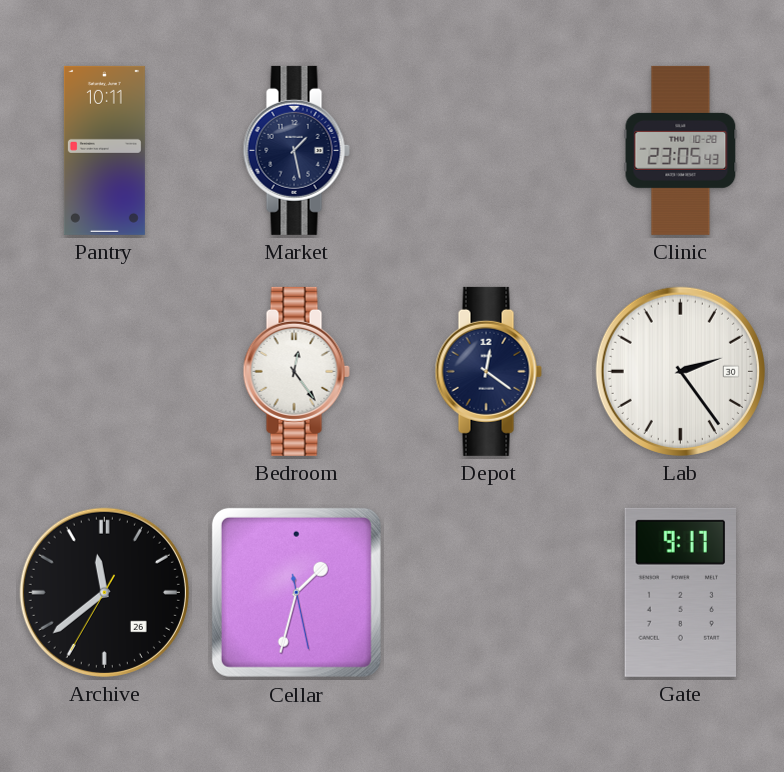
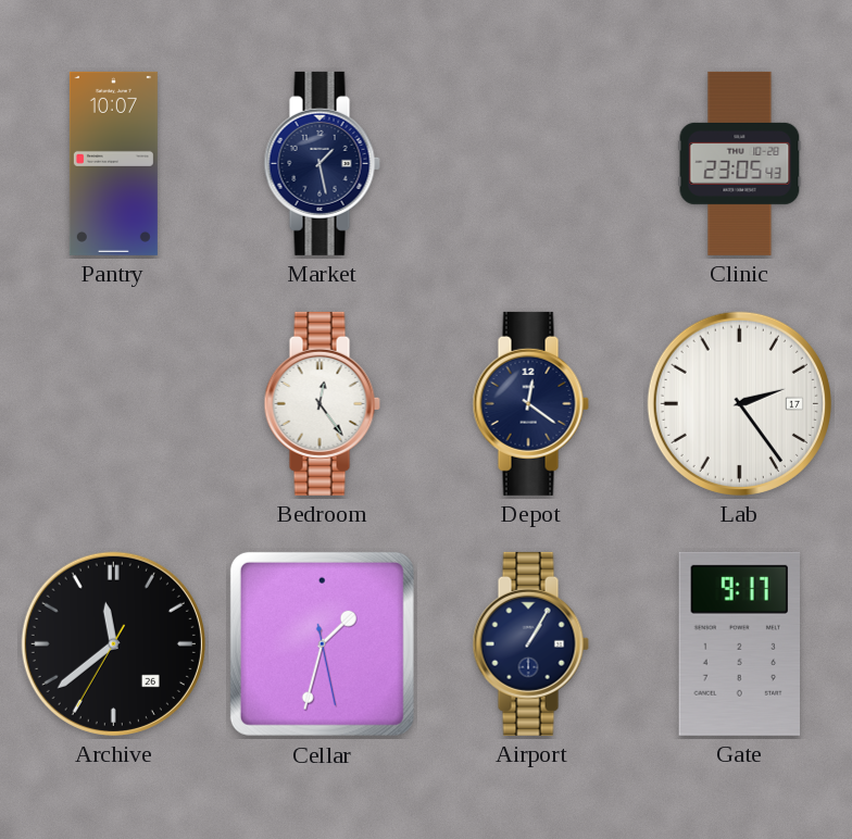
Pantry: 10:11 -> 10:07
Lab date: 30 -> 17
Airport: none -> 1:05
